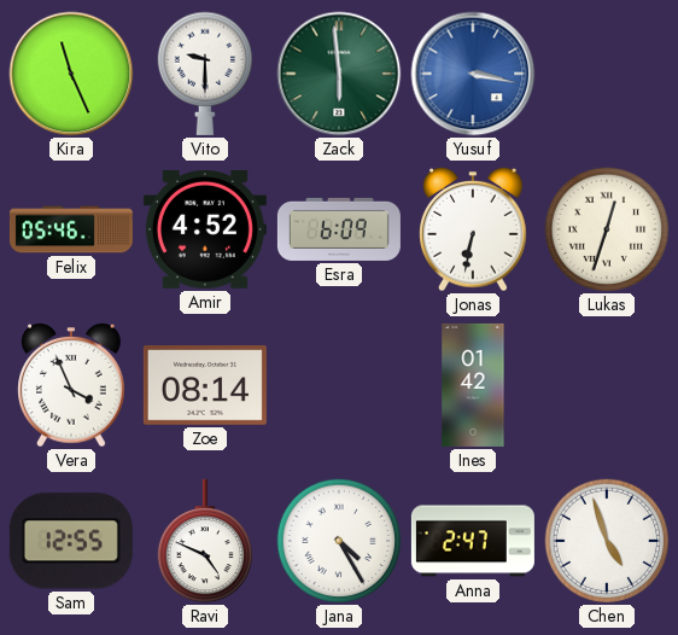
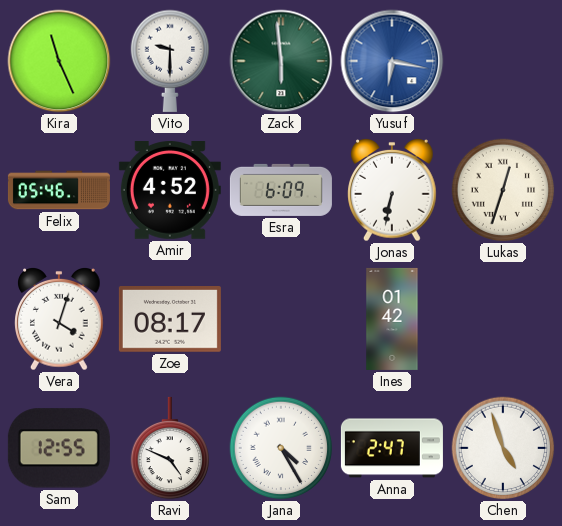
Yusuf: 3:17 -> 6:17
Vera: 3:56 -> 4:03
Zoe: 08:14 -> 08:17
